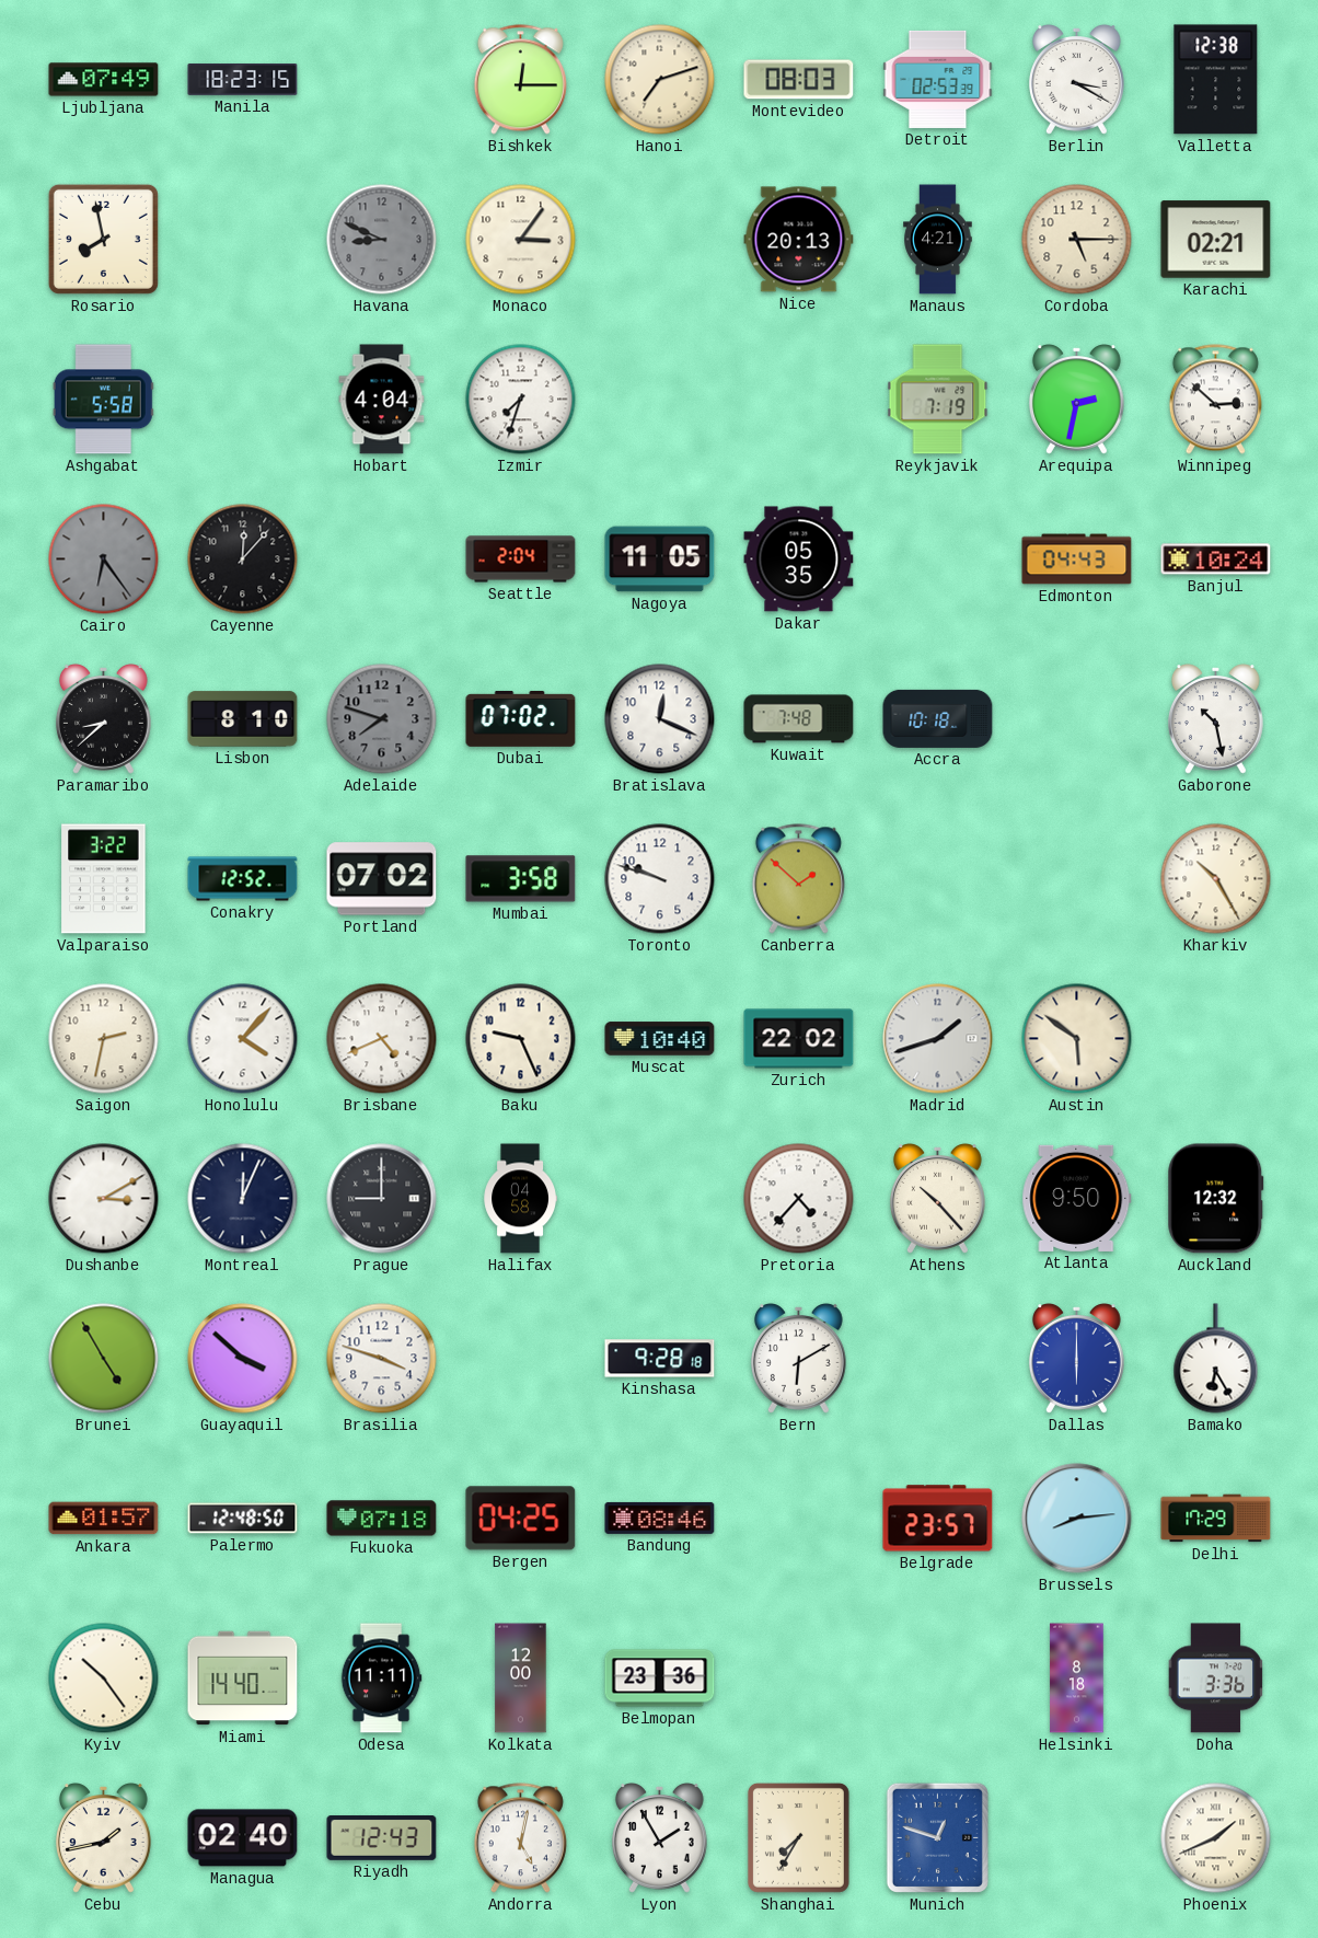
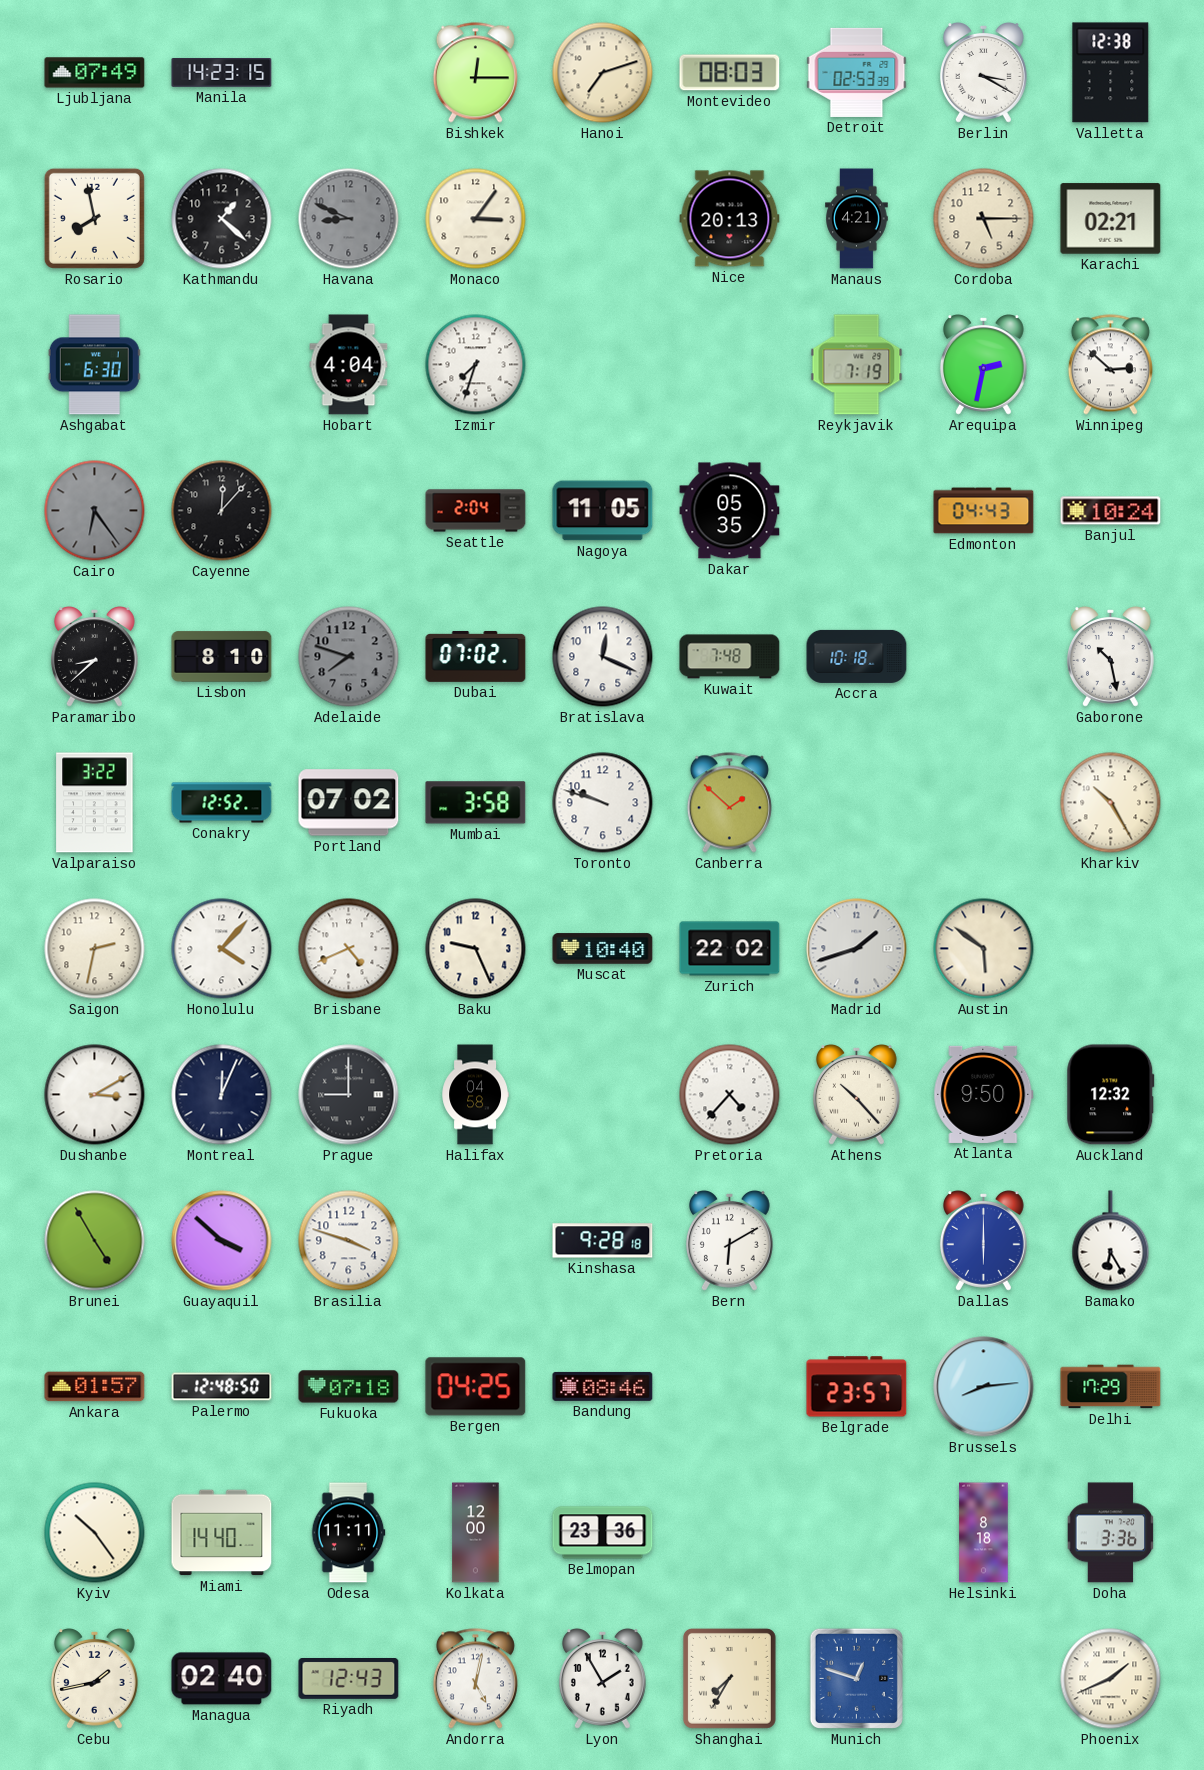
Manila: 18:23 -> 14:23
Kathmandu: none -> 1:22
Ashgabat: 5:58 -> 6:30
